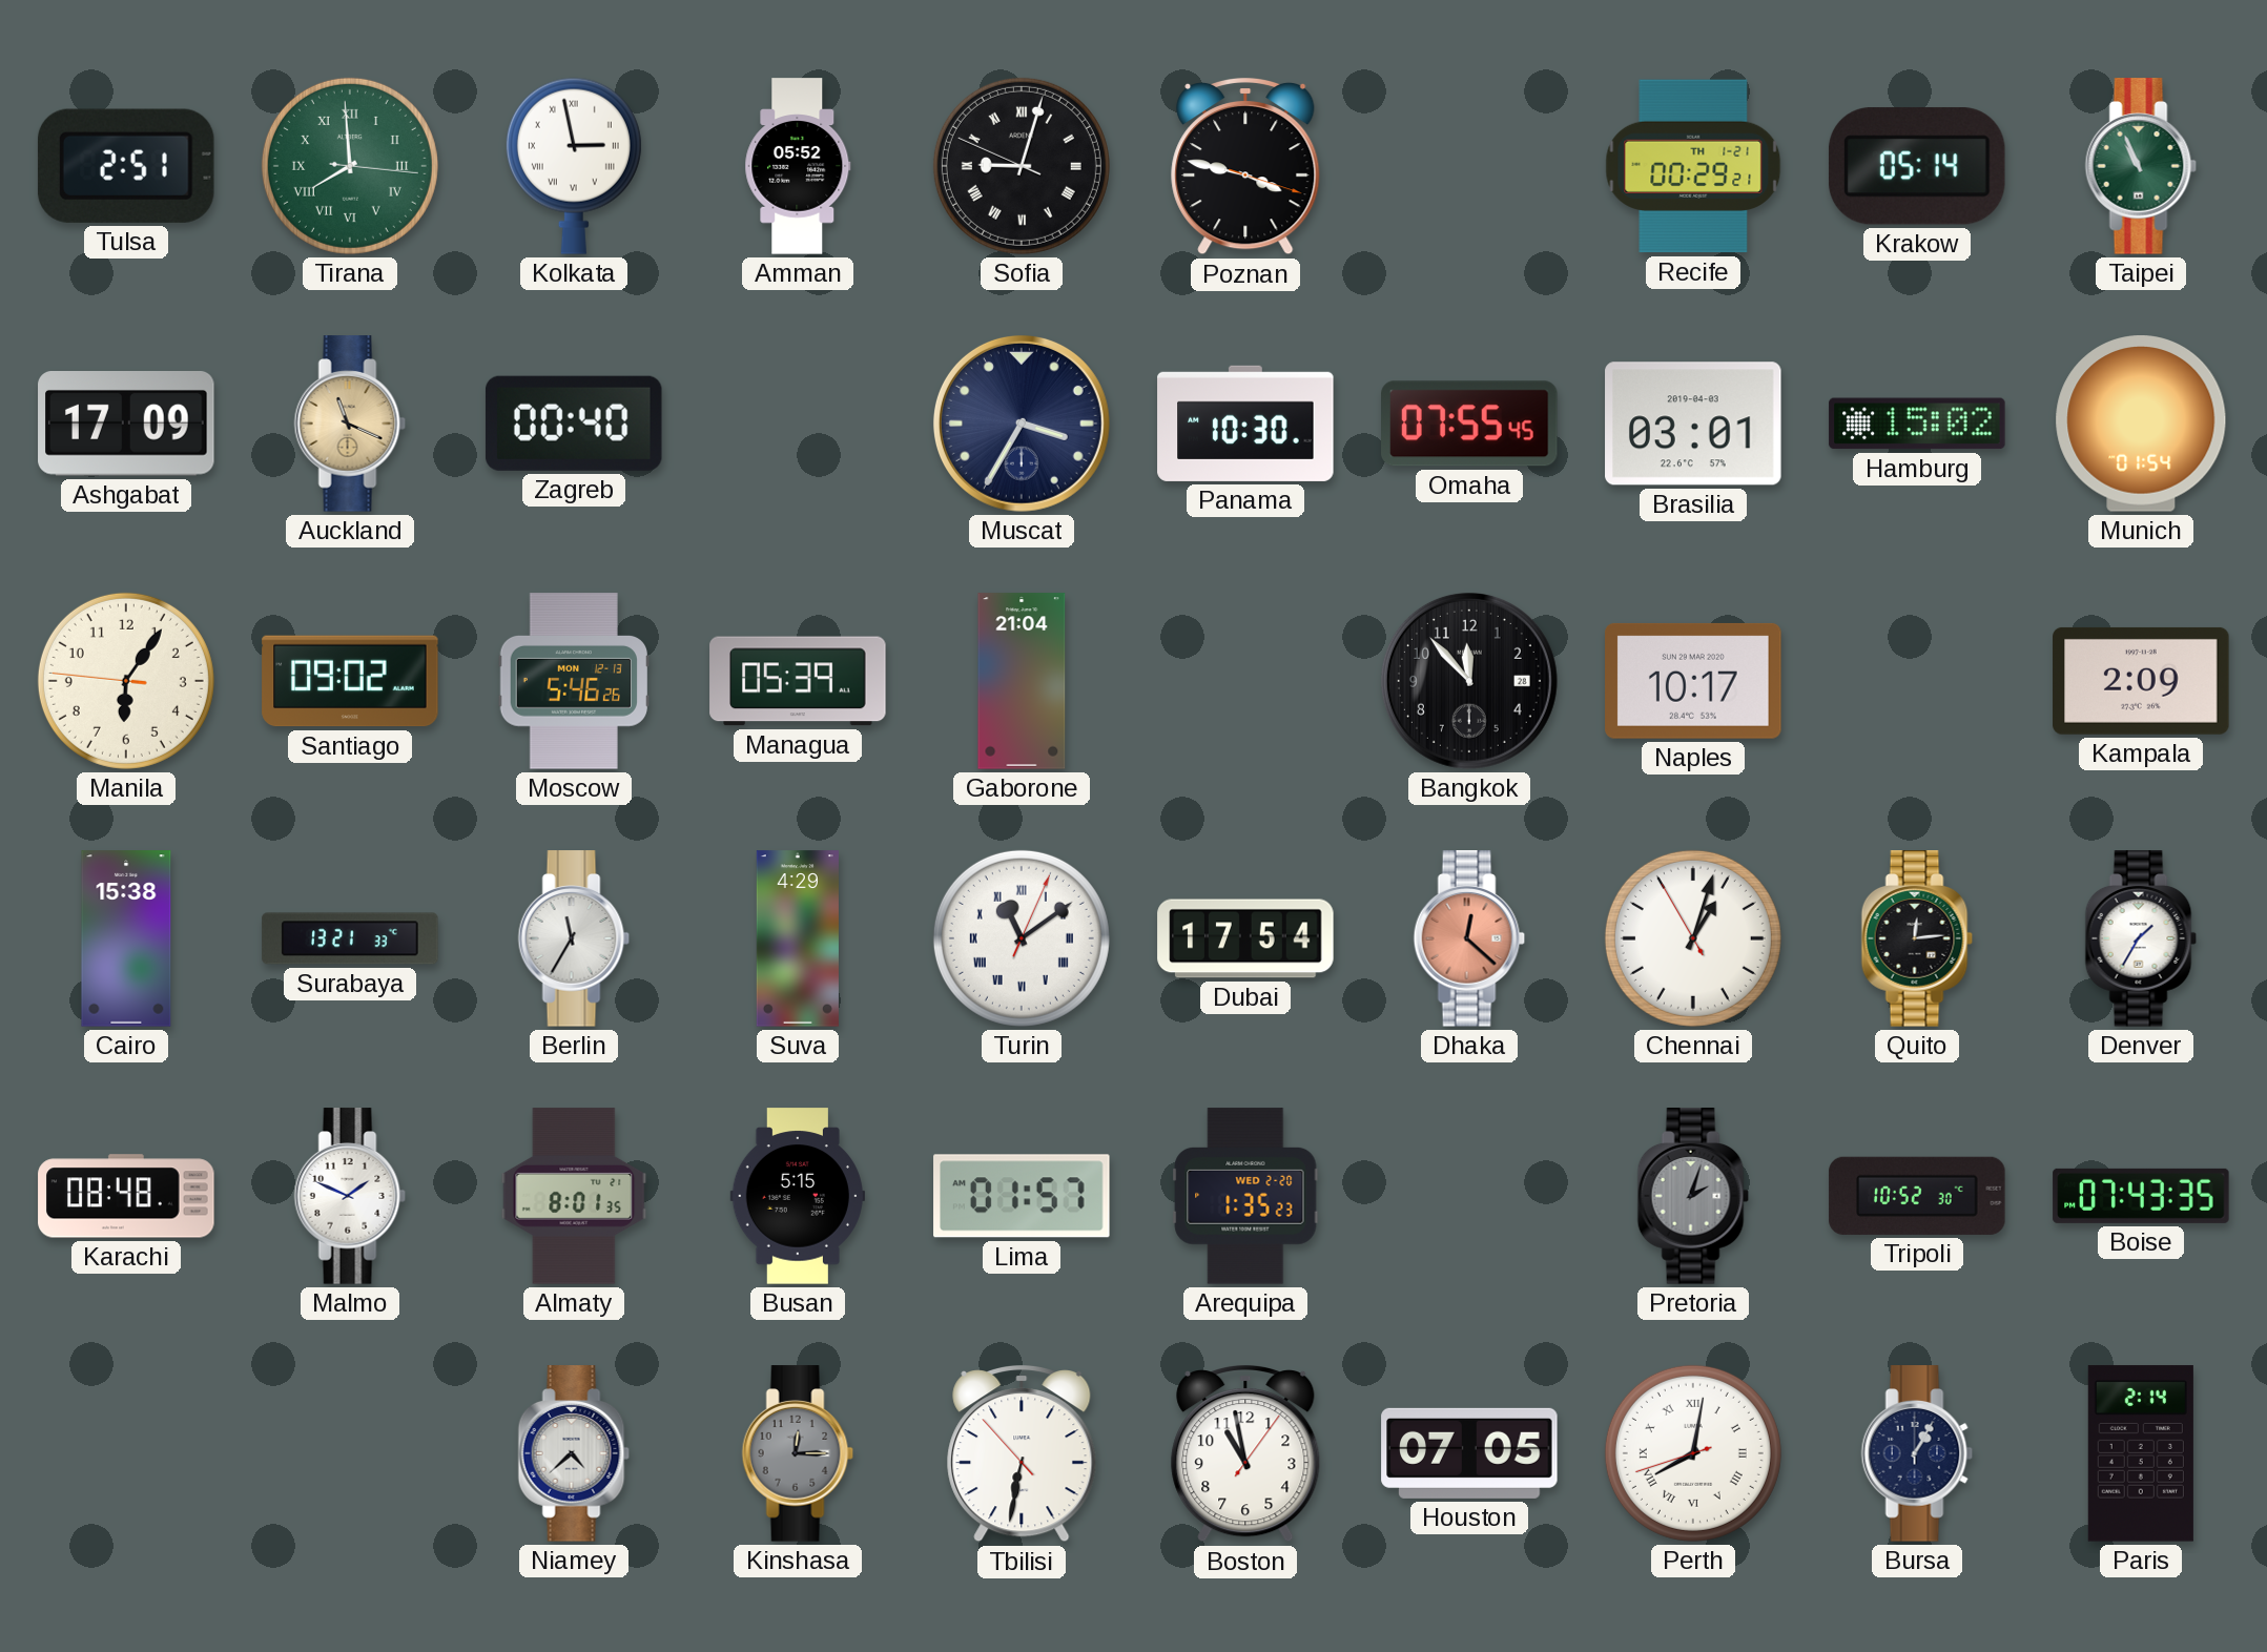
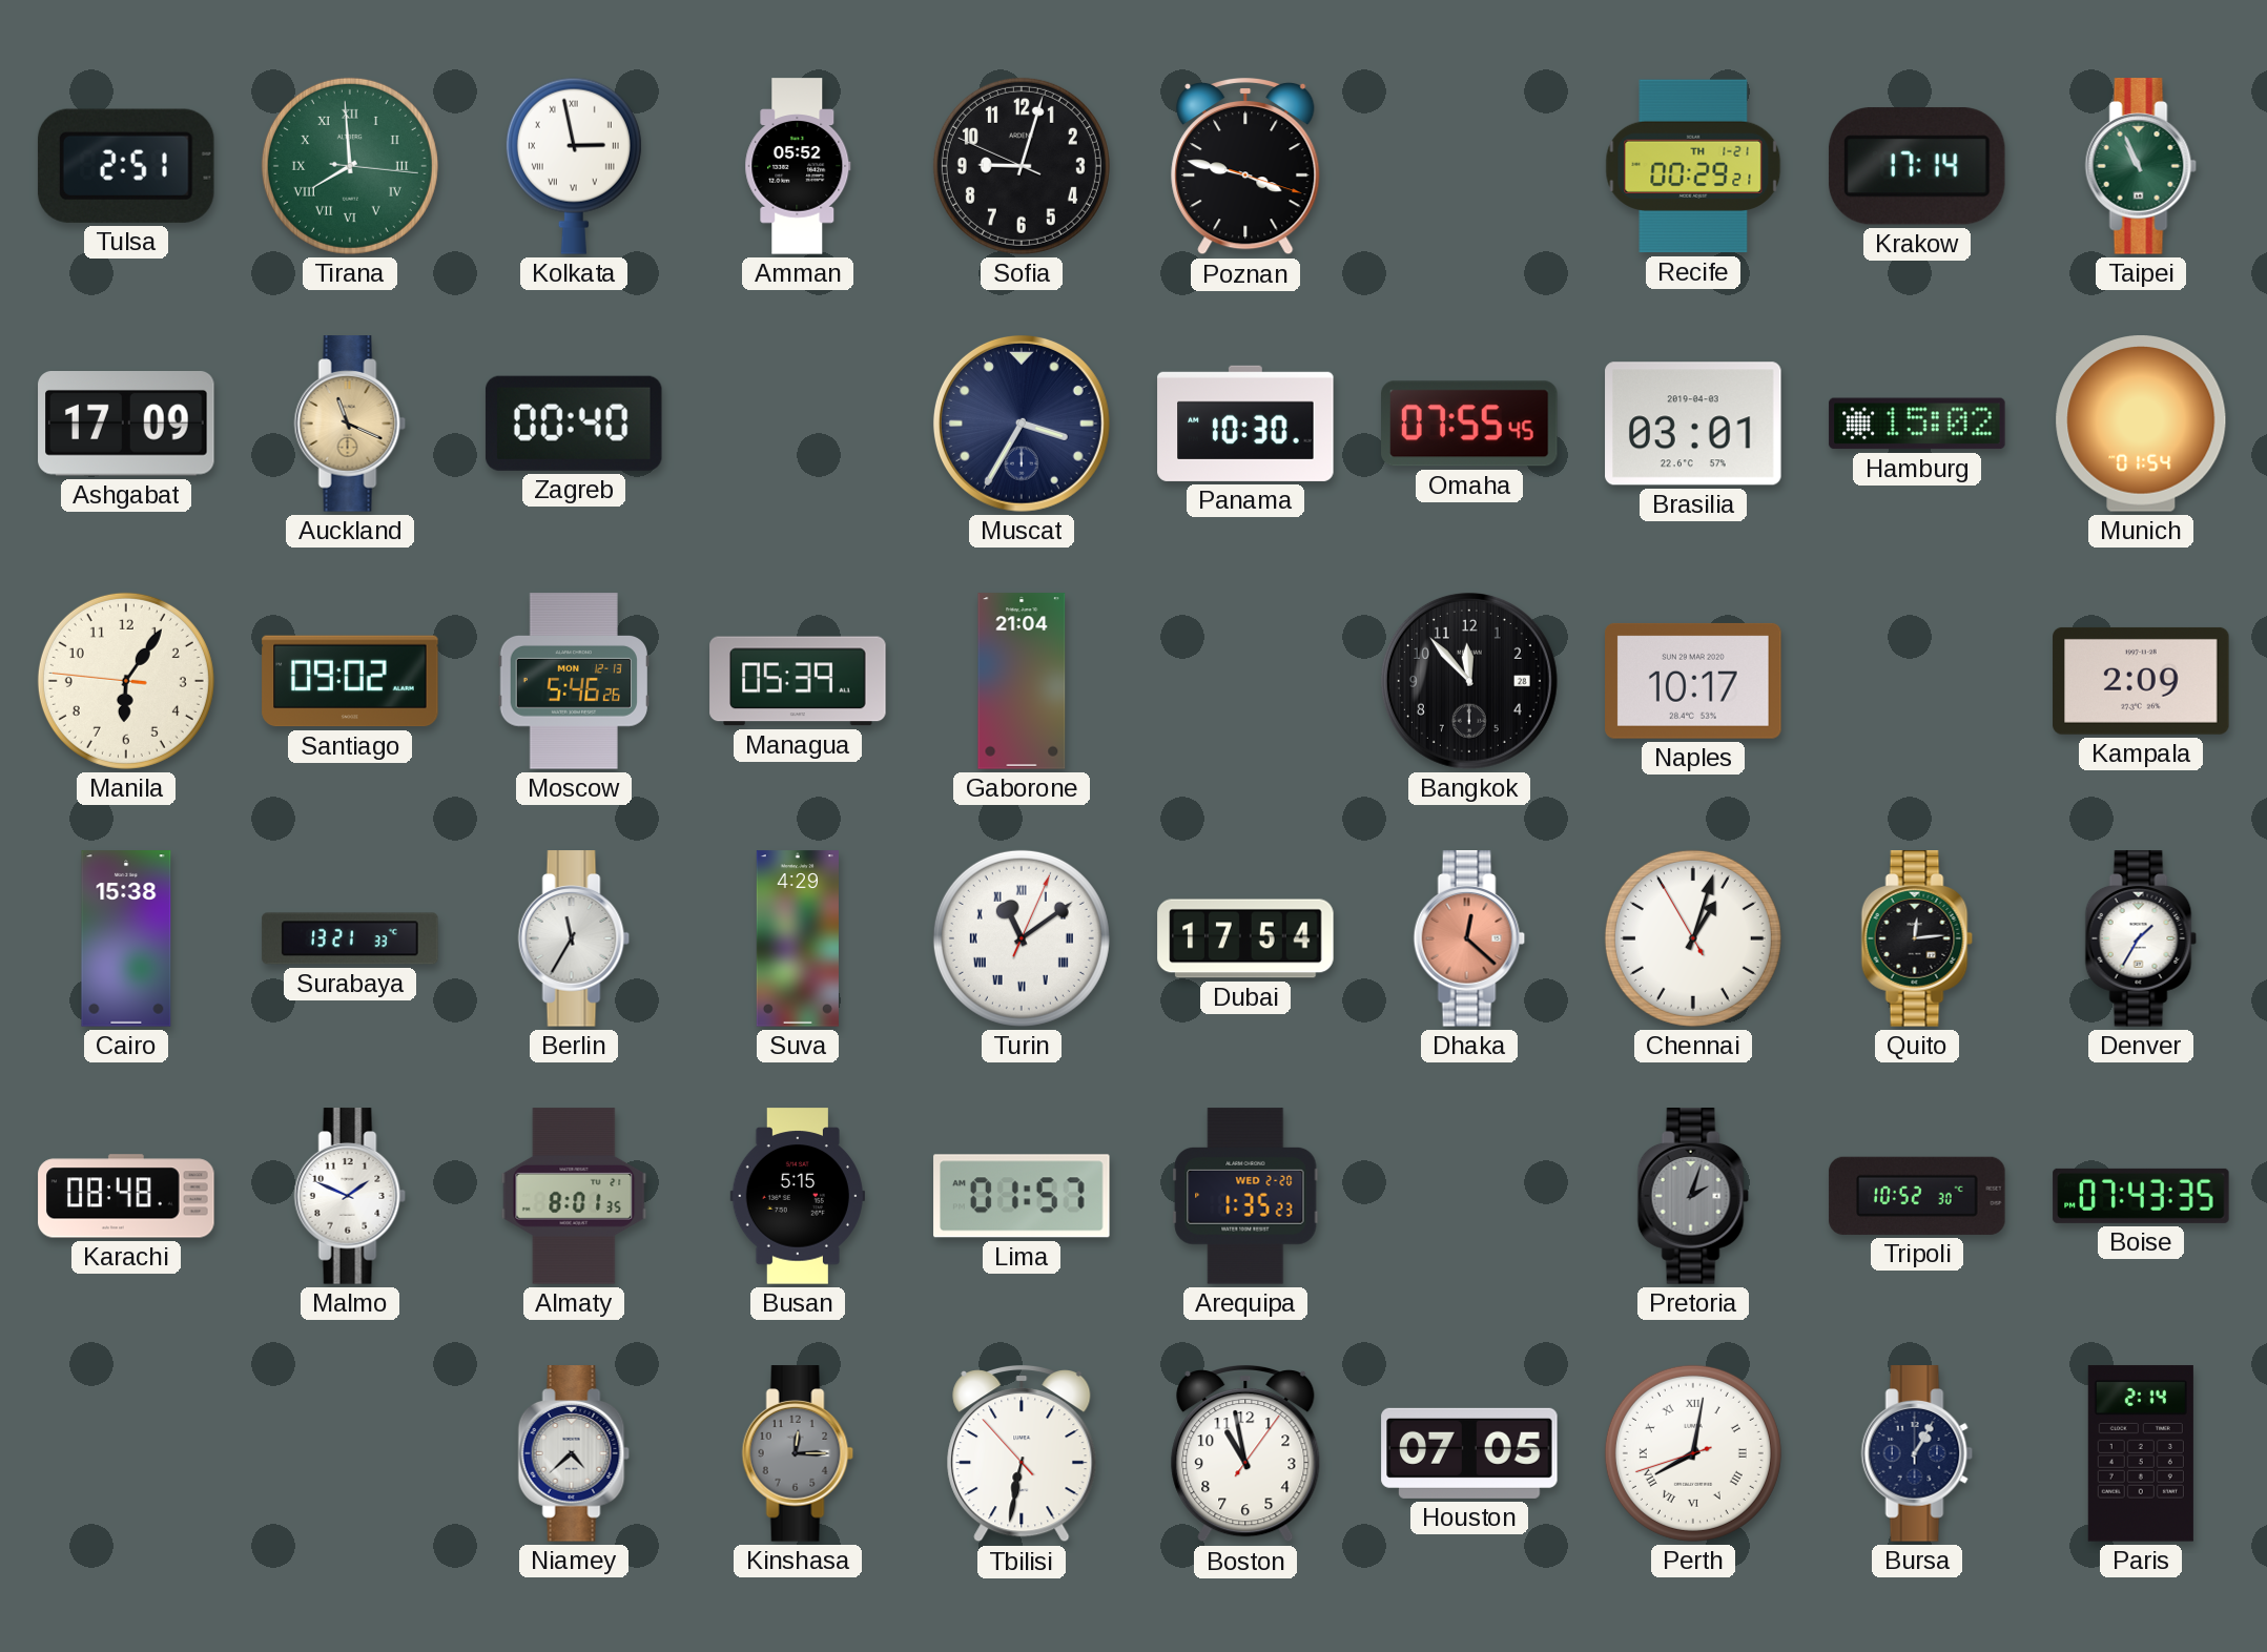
Sofia numerals: Roman -> Arabic
Krakow: 05:14 -> 17:14
